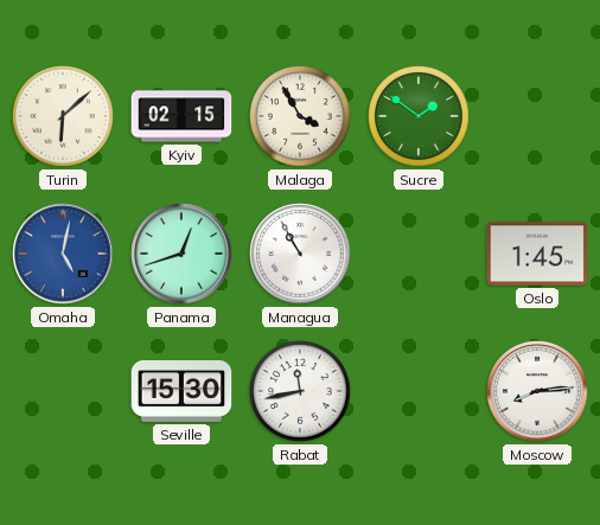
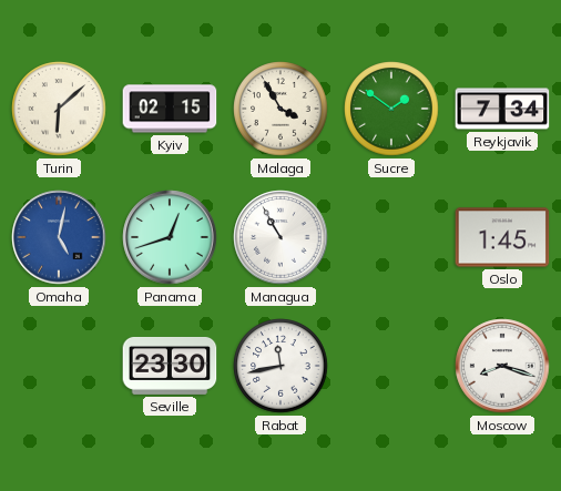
Reykjavik: none -> 7:34
Seville: 15:30 -> 23:30
Moscow: 8:14 -> 8:18
